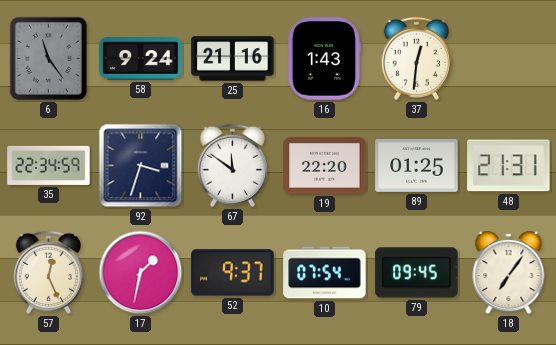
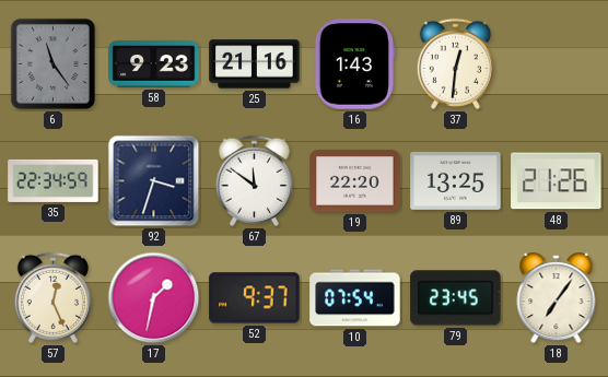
58: 9:24 -> 9:23
89: 01:25 -> 13:25
48: 21:31 -> 21:26
79: 09:45 -> 23:45
